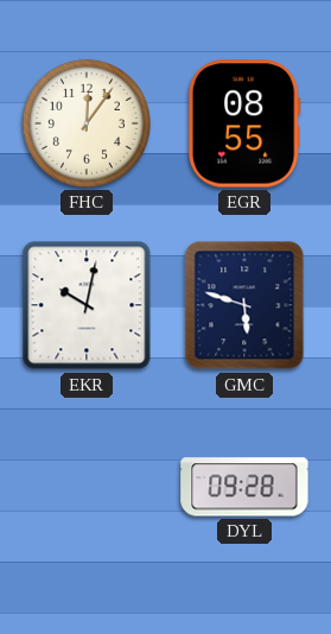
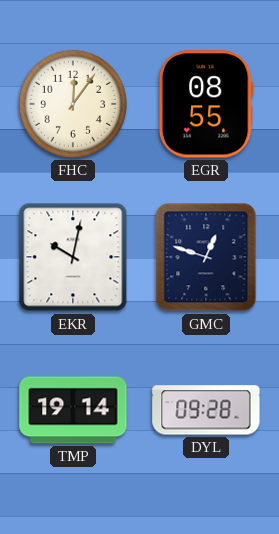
GMC: 5:48 -> 12:48
TMP: none -> 19:14
